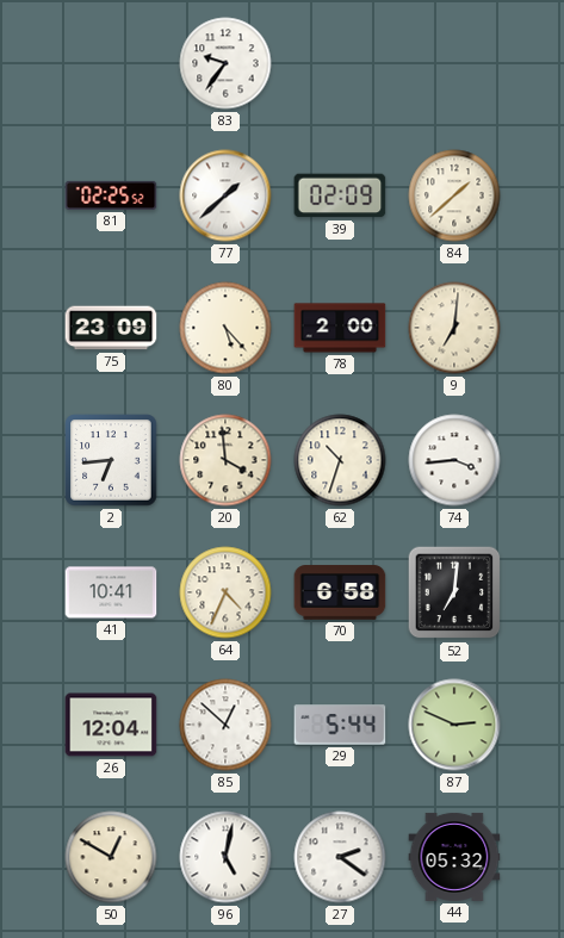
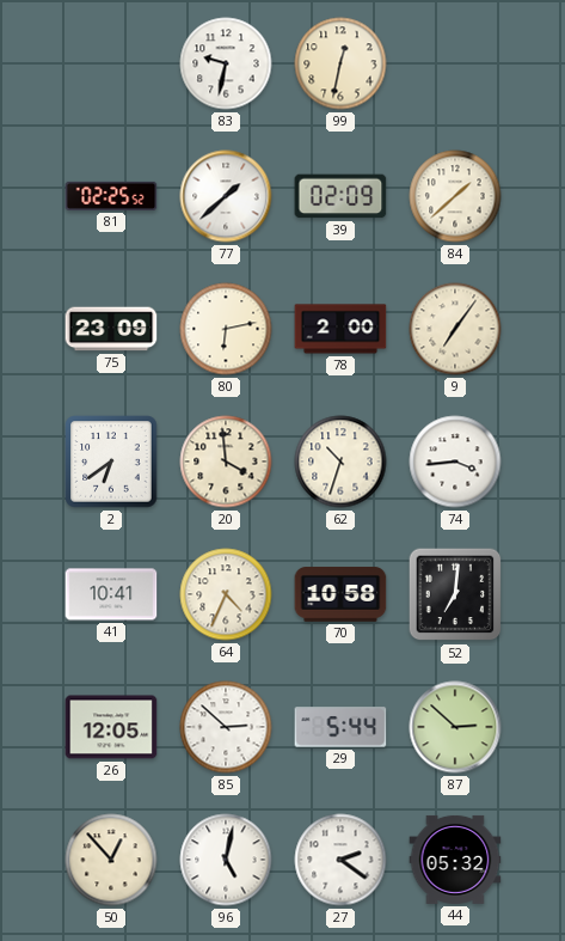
83: 9:36 -> 9:32
99: none -> 12:32
80: 5:23 -> 6:13
9: 7:01 -> 7:06
2: 6:44 -> 6:39
70: 6:58 -> 10:58
26: 12:04 -> 12:05
85: 12:52 -> 2:52
87: 2:49 -> 2:52
50: 12:50 -> 12:53
